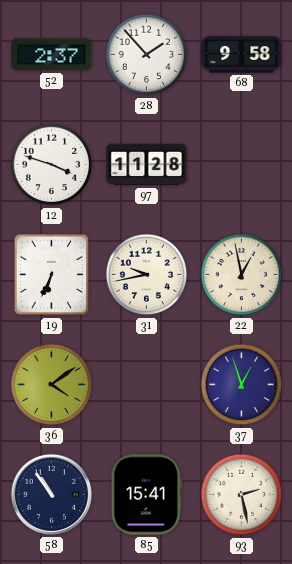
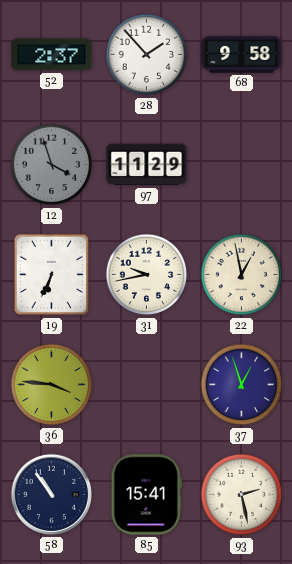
12: 3:48 -> 3:57
12 dial: white -> grey
97: 11:28 -> 11:29
36: 4:09 -> 3:46
